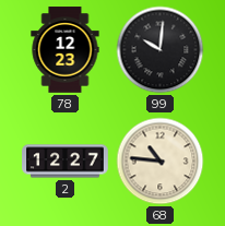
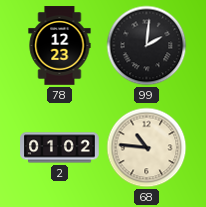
99: 10:01 -> 2:01
2: 12:27 -> 01:02
